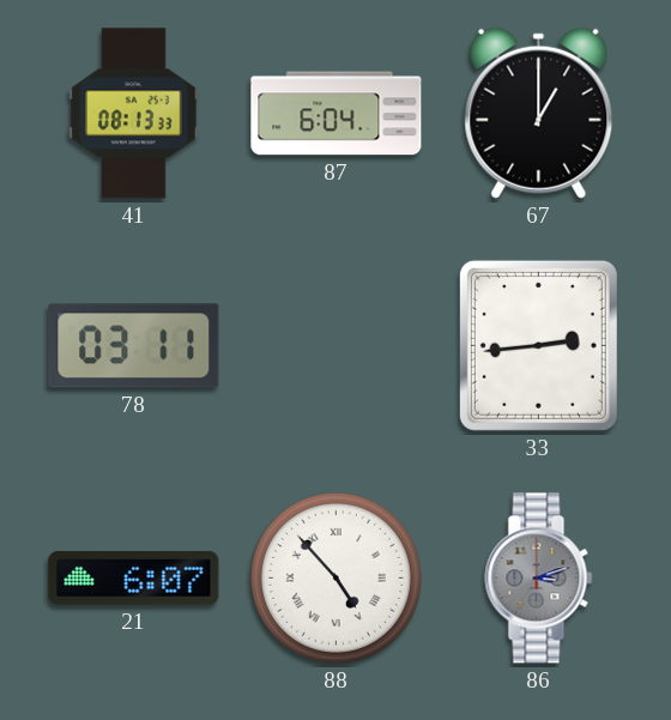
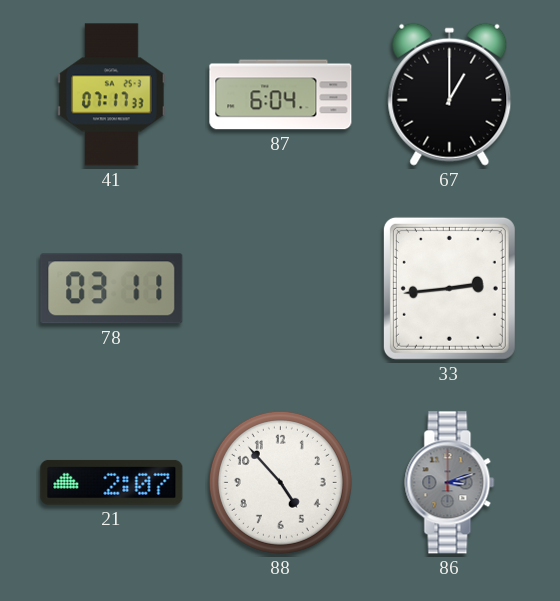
41: 08:13 -> 07:17
21: 6:07 -> 2:07
88 numerals: Roman -> Arabic
